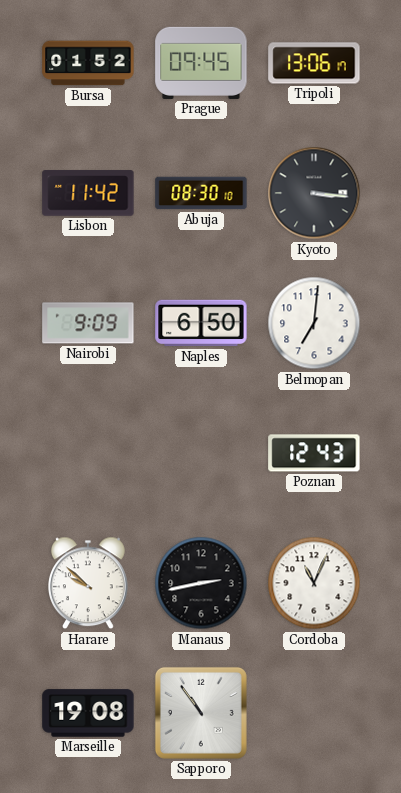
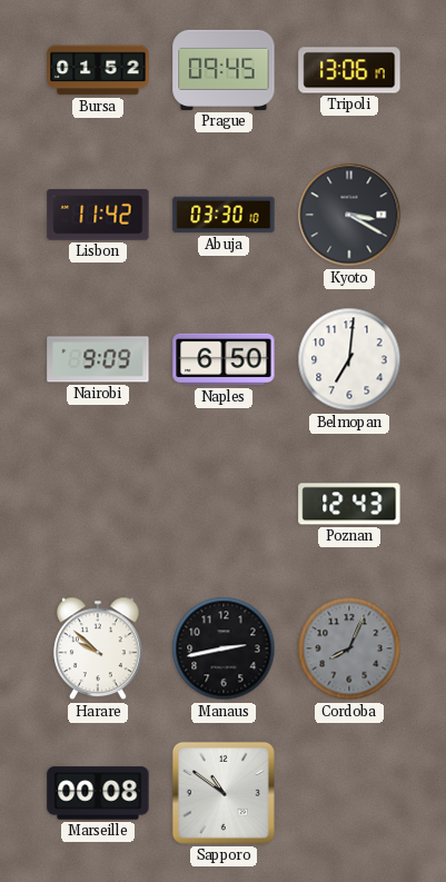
Abuja: 08:30 -> 03:30
Kyoto: 3:16 -> 3:20
Cordoba: 11:04 -> 8:04
Cordoba dial: white -> grey
Marseille: 19:08 -> 00:08
Sapporo: 10:54 -> 10:51
